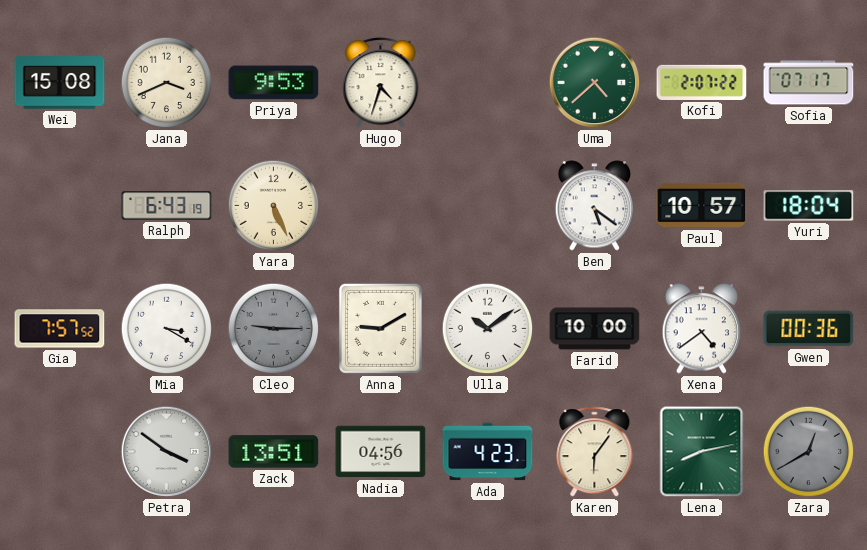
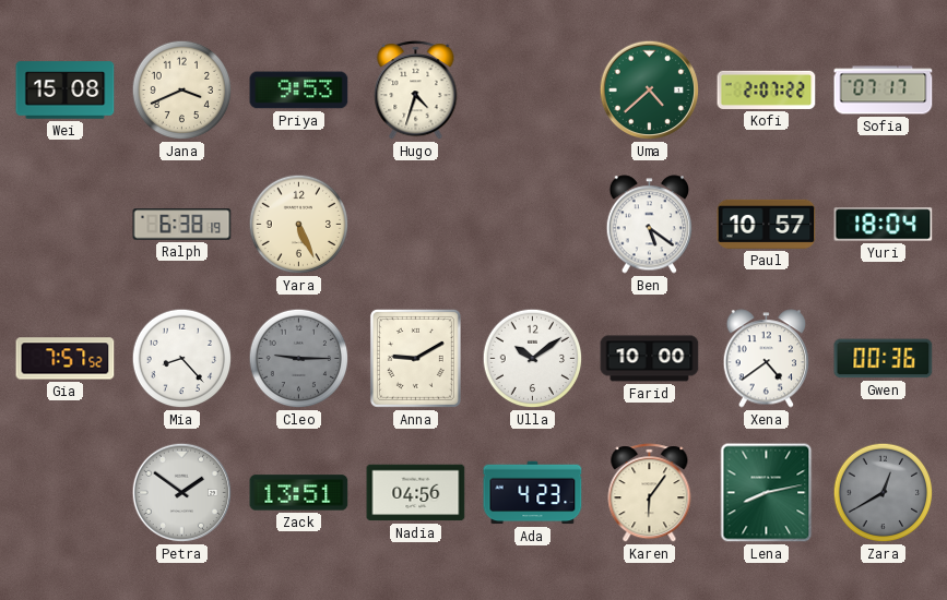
Ralph: 6:43 -> 6:38
Mia: 3:20 -> 8:23
Petra: 3:51 -> 1:51
